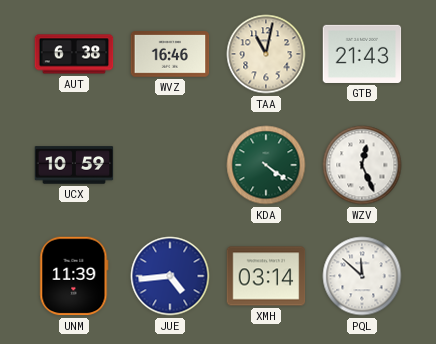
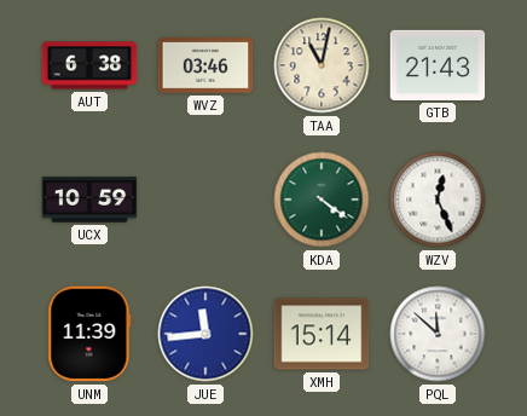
WVZ: 16:46 -> 03:46
JUE: 4:44 -> 11:44
XMH: 03:14 -> 15:14
